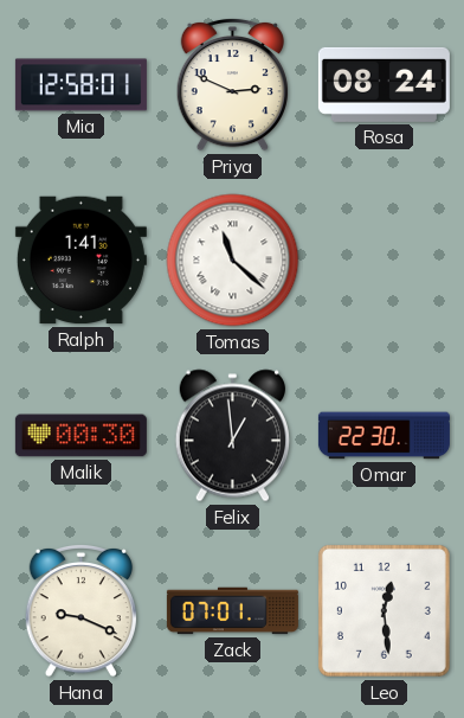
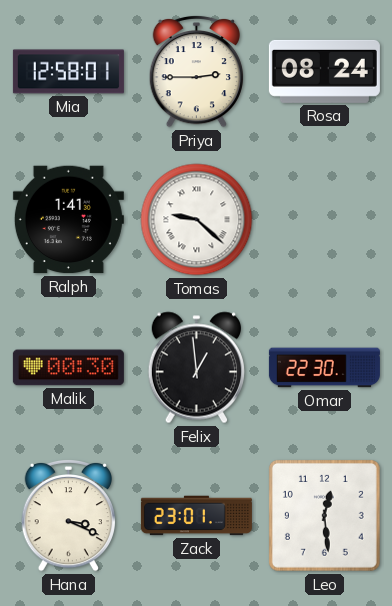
Priya: 2:49 -> 2:45
Tomas: 11:22 -> 9:22
Hana: 9:19 -> 3:19
Zack: 07:01 -> 23:01
